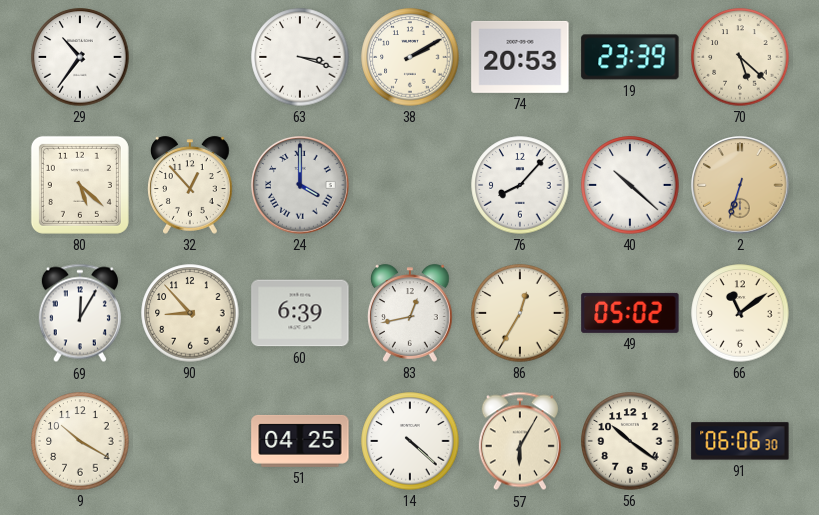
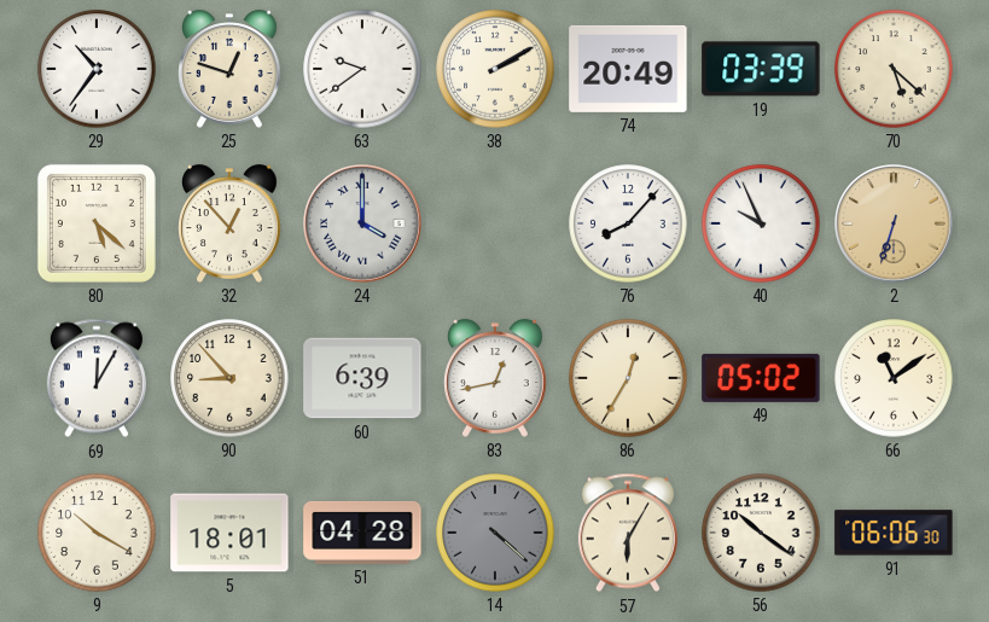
25: none -> 12:48
63: 3:18 -> 9:39
74: 20:53 -> 20:49
19: 23:39 -> 03:39
40: 10:22 -> 9:56
5: none -> 18:01
51: 04:25 -> 04:28
14 dial: white -> grey
